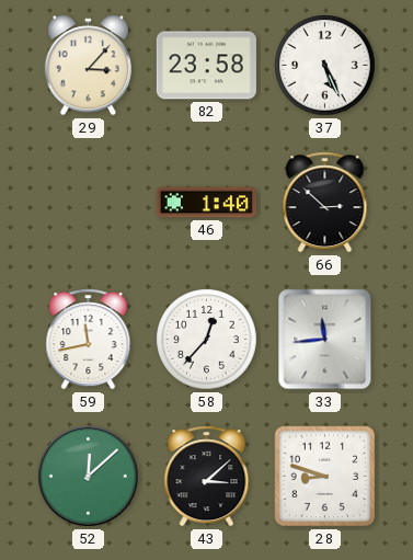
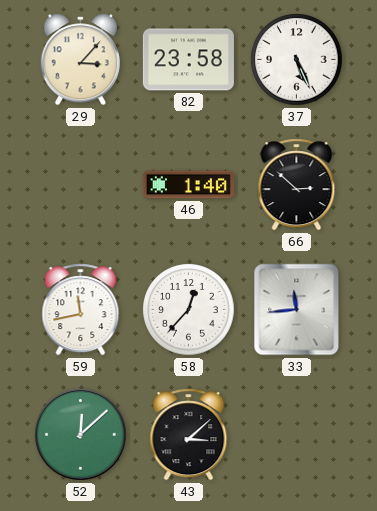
28: 8:48 -> none
